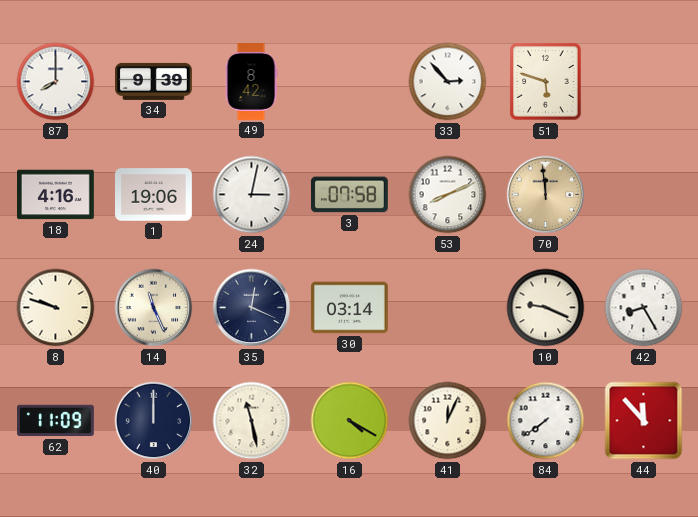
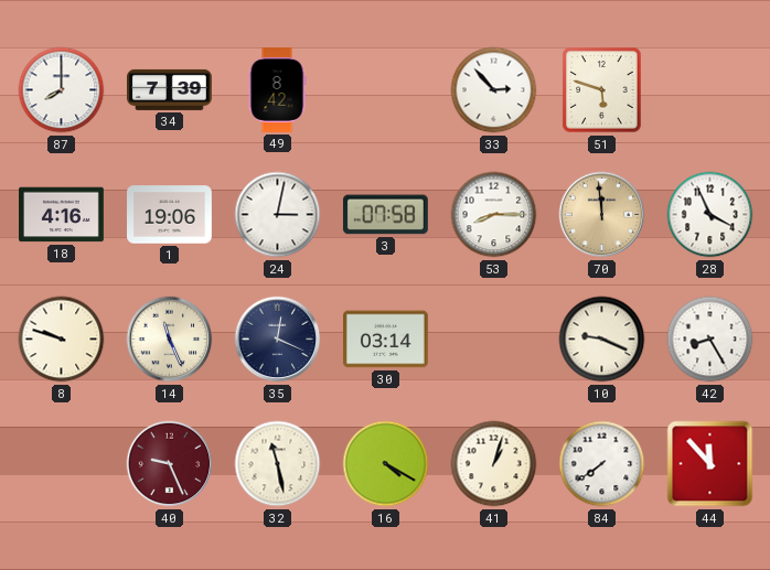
34: 9:39 -> 7:39
53: 8:11 -> 8:15
28: none -> 3:56
62: 11:09 -> none
40: 12:00 -> 9:26
40 dial: navy -> burgundy
41: 12:04 -> 1:03
